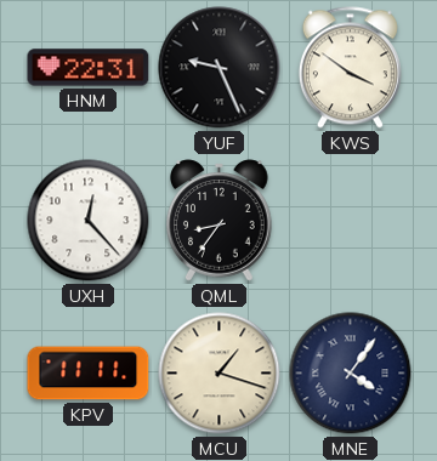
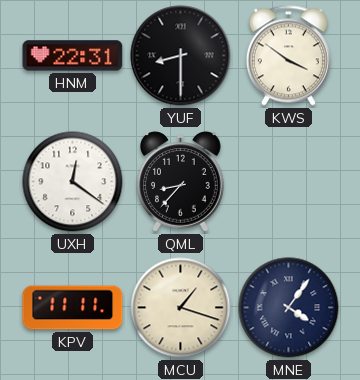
YUF: 9:26 -> 8:30
UXH: 12:23 -> 12:21
QML: 8:36 -> 8:37
